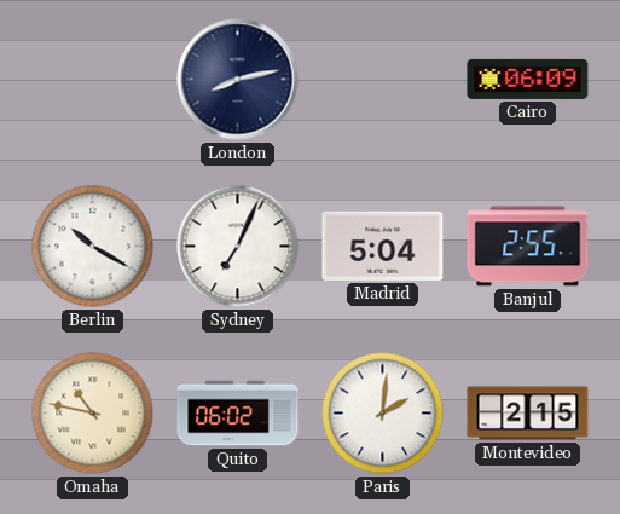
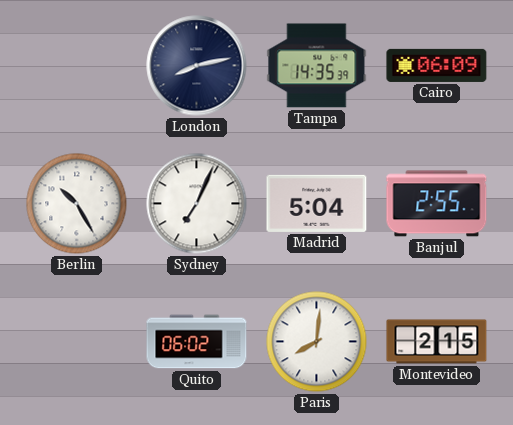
Tampa: none -> 14:35
Berlin: 10:20 -> 10:25
Omaha: 10:47 -> none
Paris: 2:01 -> 8:01
